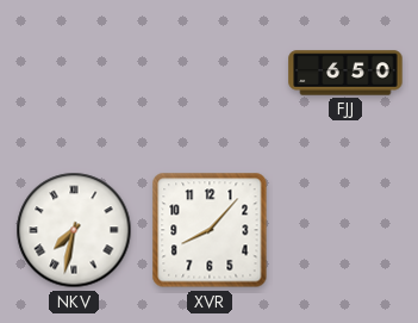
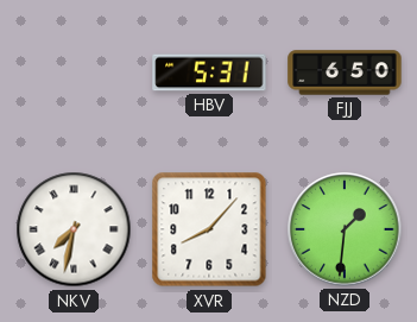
HBV: none -> 5:31
NZD: none -> 1:31
